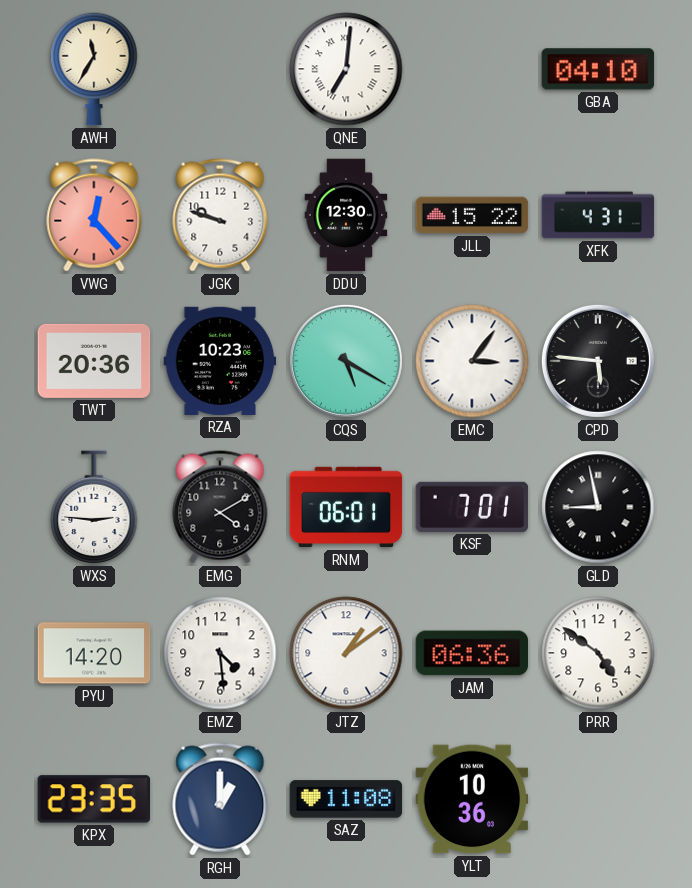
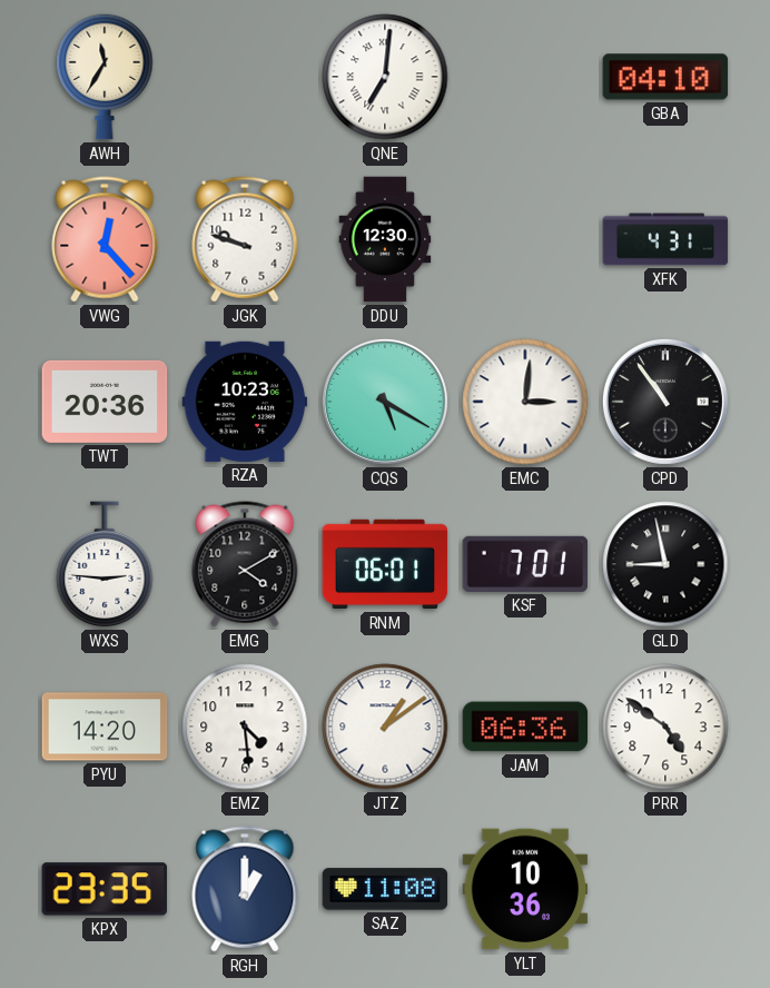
JLL: 15:22 -> none
EMC: 3:06 -> 3:01
CPD: 5:46 -> 10:54
